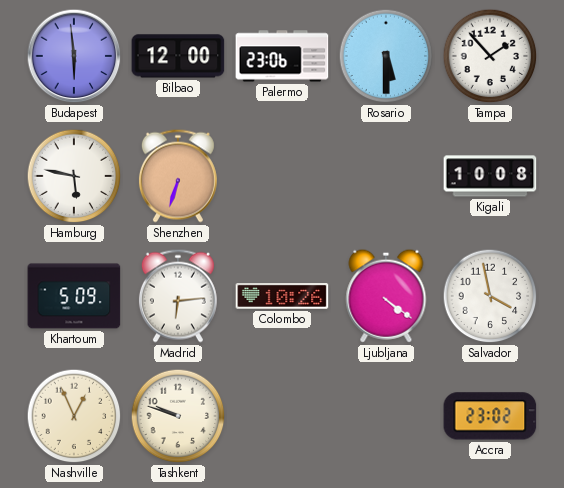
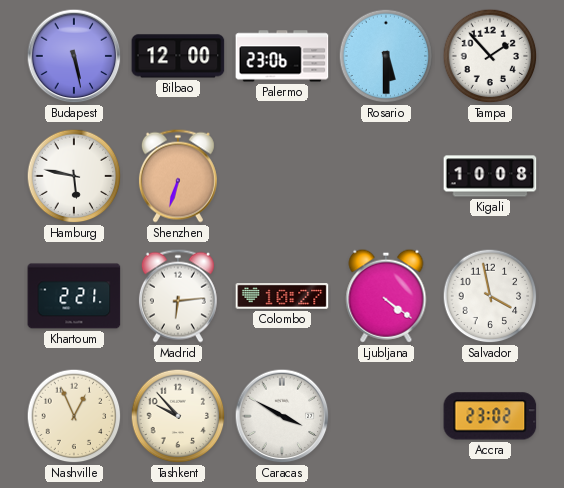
Budapest: 5:59 -> 5:28
Khartoum: 5:09 -> 2:21
Colombo: 10:26 -> 10:27
Tashkent: 9:48 -> 9:53
Caracas: none -> 3:50
